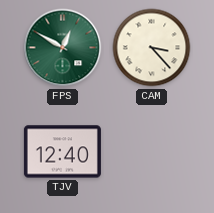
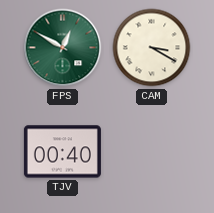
CAM: 3:23 -> 3:20
TJV: 12:40 -> 00:40
